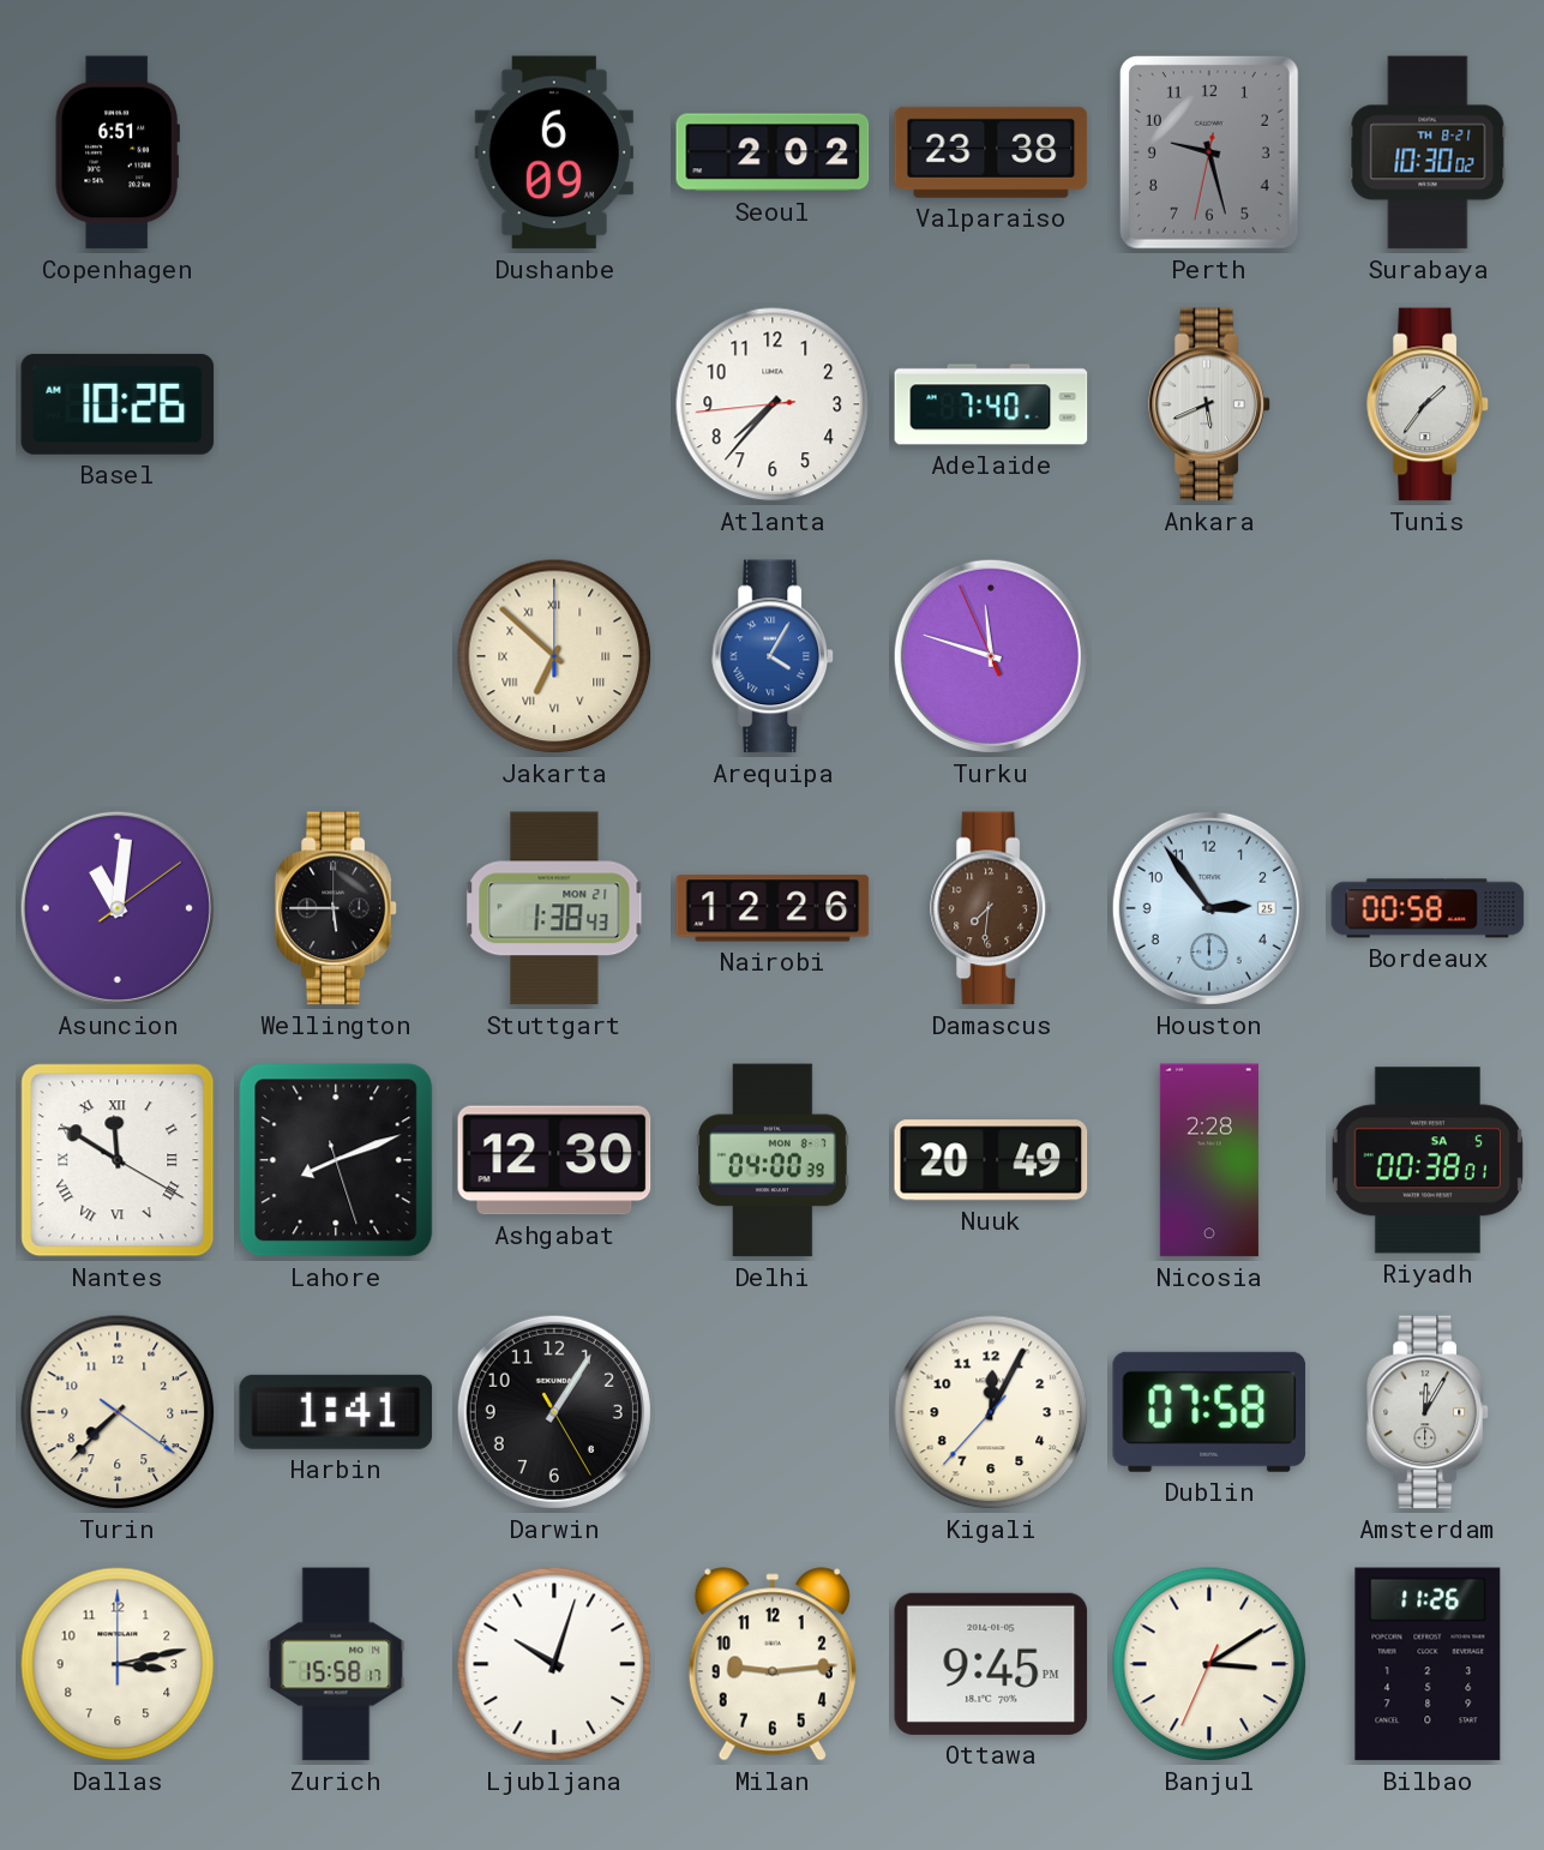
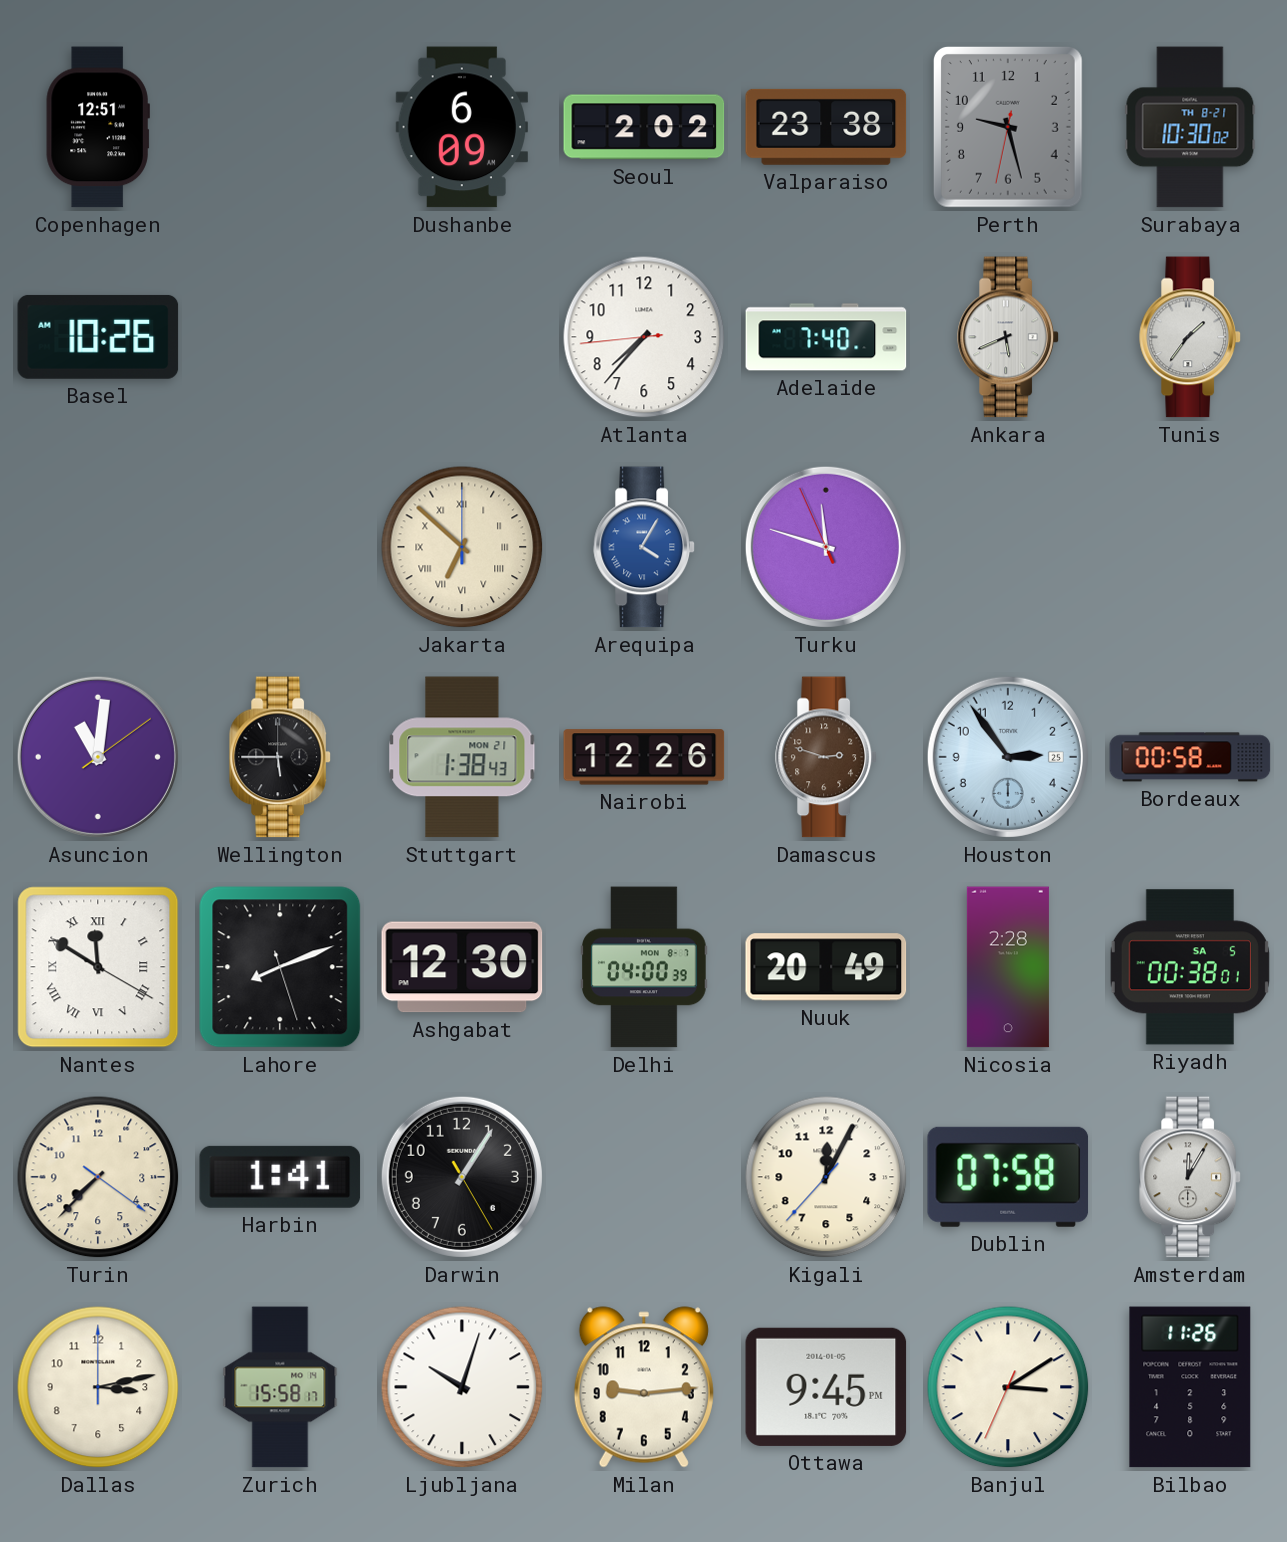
Copenhagen: 6:51 -> 12:51
Damascus: 7:31 -> 2:48
